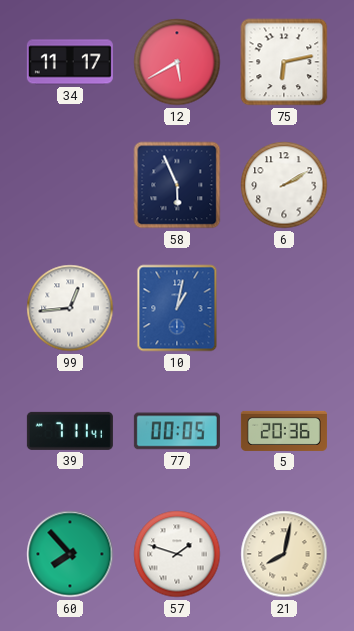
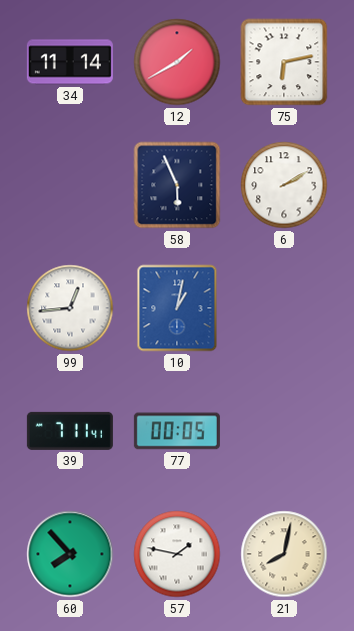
34: 11:17 -> 11:14
12: 5:40 -> 1:40
5: 20:36 -> none
57: 1:48 -> 1:47
